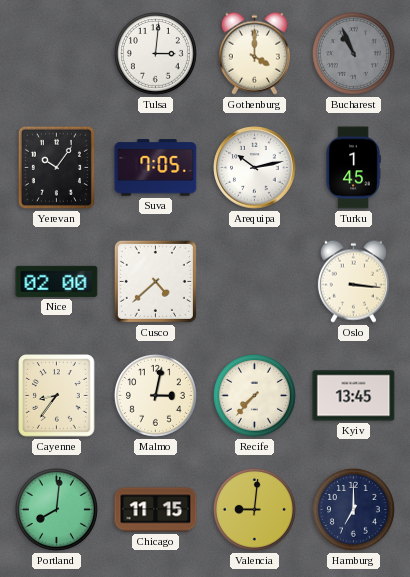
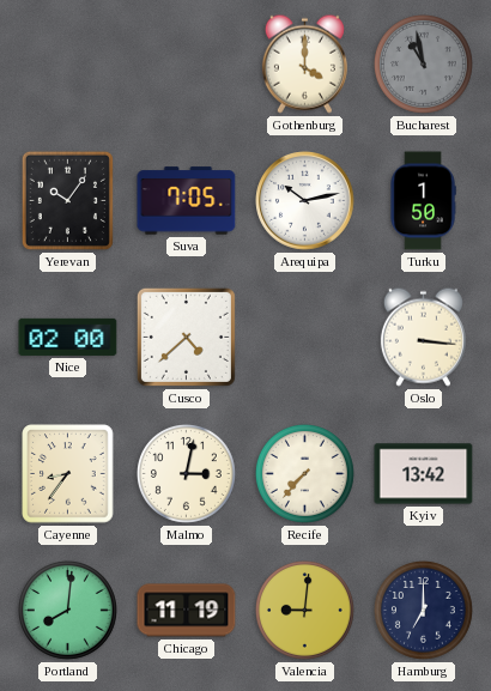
Tulsa: 3:01 -> none
Bucharest: 10:56 -> 10:58
Turku: 1:45 -> 1:50
Kyiv: 13:45 -> 13:42
Chicago: 11:15 -> 11:19
